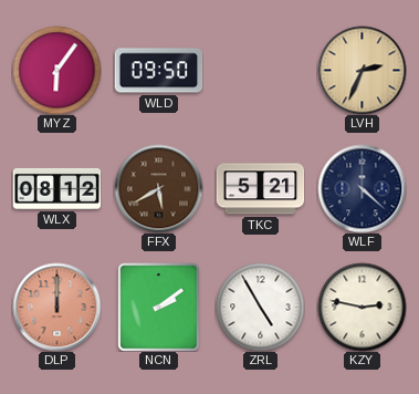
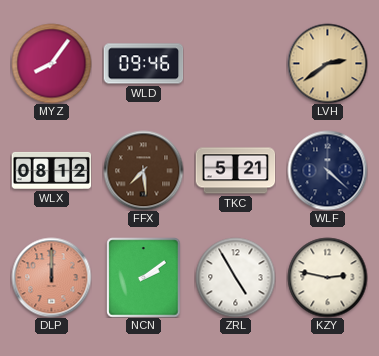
MYZ: 6:06 -> 8:06
WLD: 09:50 -> 09:46
LVH: 2:34 -> 2:39
FFX: 5:40 -> 7:29
